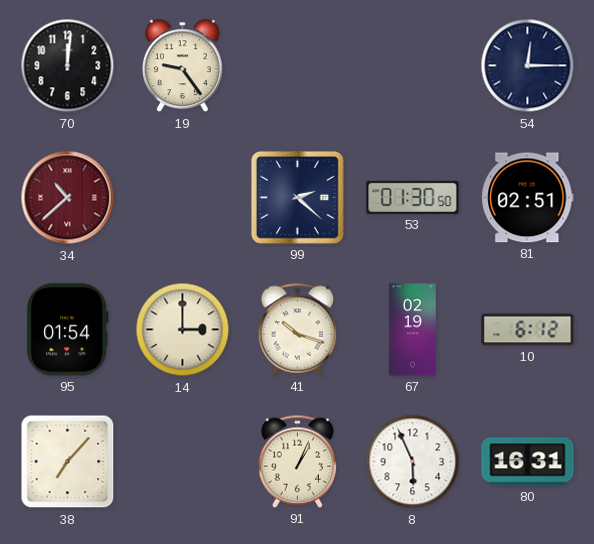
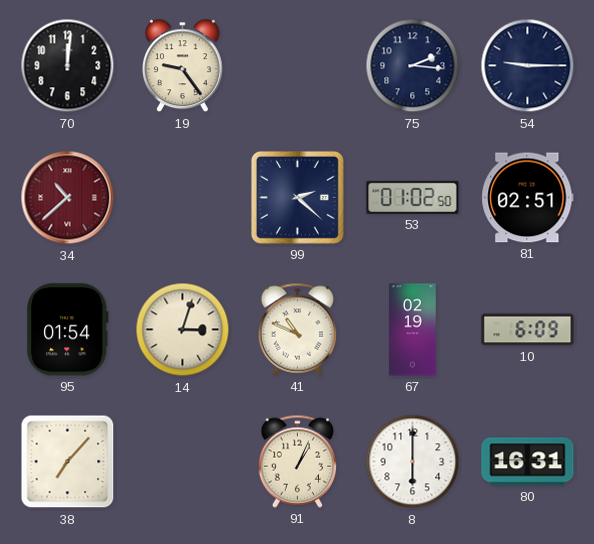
75: none -> 2:16
54: 12:15 -> 9:15
53: 01:30 -> 01:02
14: 3:00 -> 3:03
41: 10:18 -> 10:49
10: 6:12 -> 6:09
8: 5:56 -> 6:00
